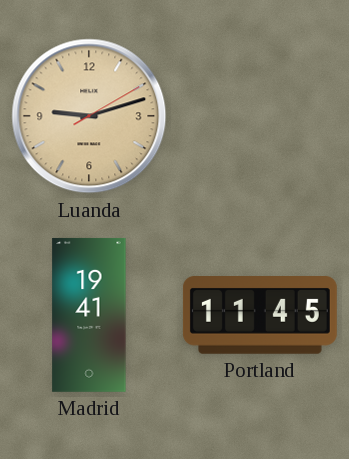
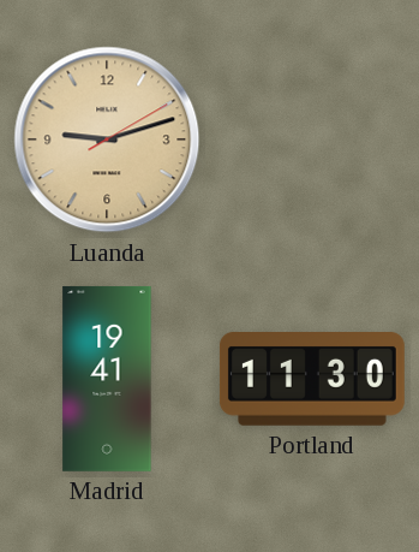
Portland: 11:45 -> 11:30
